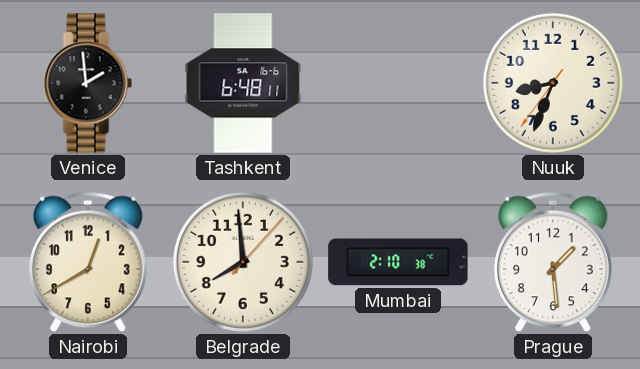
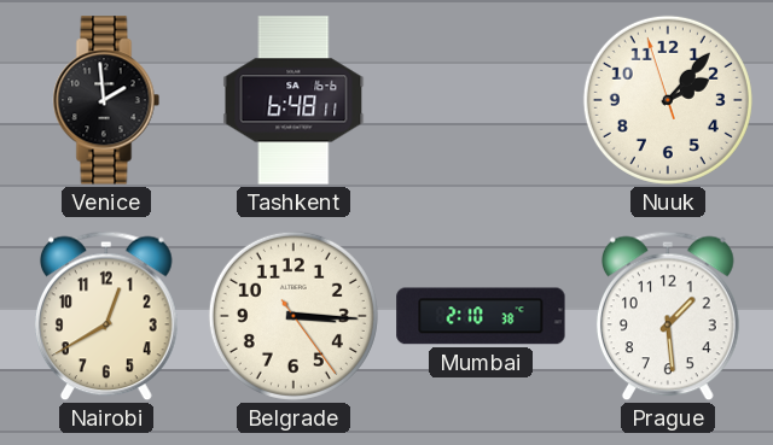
Nuuk: 8:33 -> 2:06
Belgrade: 7:59 -> 3:15
